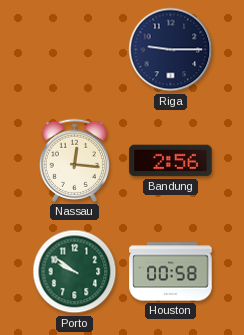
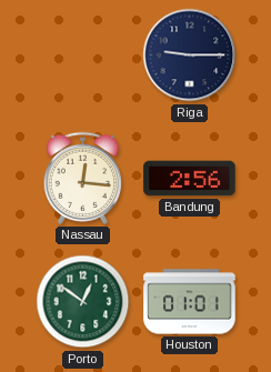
Porto: 9:51 -> 12:51
Houston: 00:58 -> 01:01
